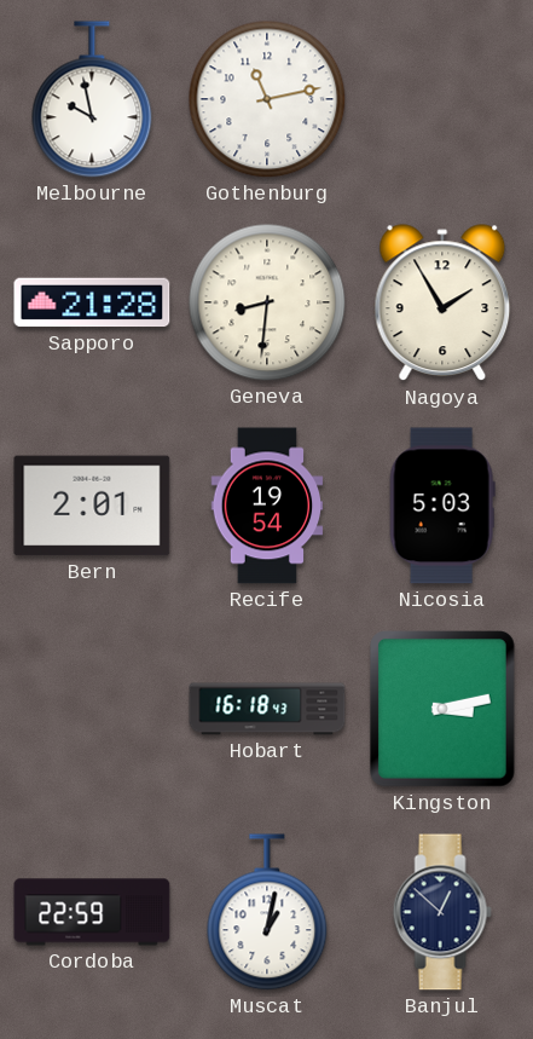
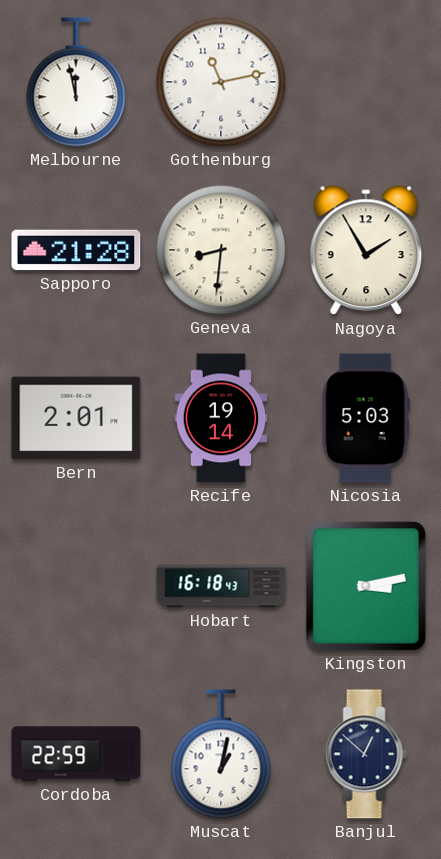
Melbourne: 9:58 -> 11:58
Recife: 19:54 -> 19:14
